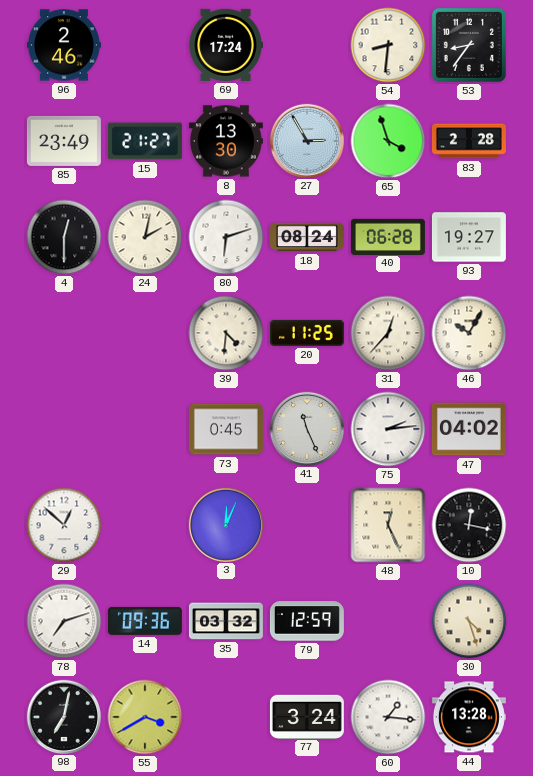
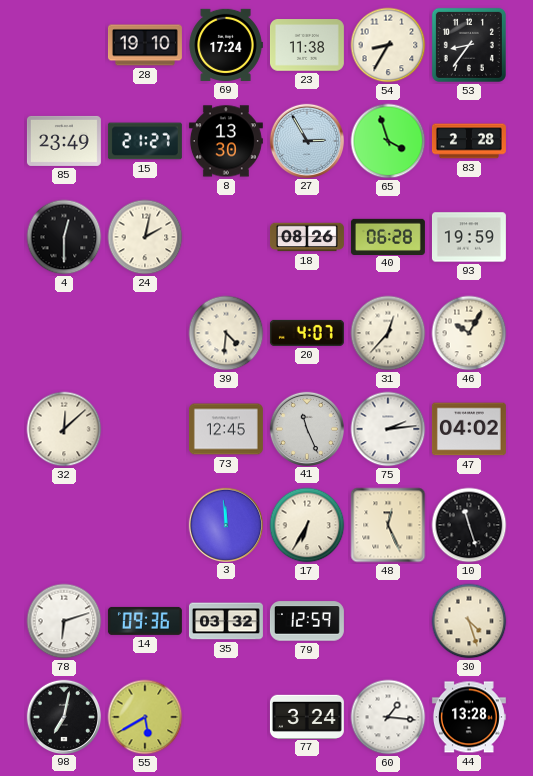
96: 2:46 -> none
28: none -> 19:10
23: none -> 11:38
54: 8:31 -> 8:35
80: 6:12 -> none
18: 08:24 -> 08:26
93: 19:27 -> 19:59
20: 11:25 -> 4:07
32: none -> 12:08
73: 0:45 -> 12:45
29: 12:52 -> none
3: 12:04 -> 11:59
17: none -> 6:35
10: 12:17 -> 11:27
78: 7:12 -> 6:12
55: 3:40 -> 5:40
